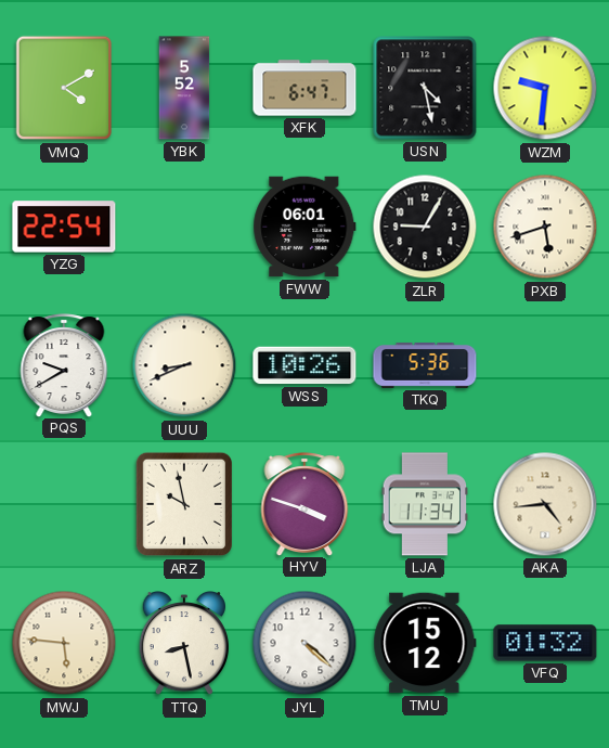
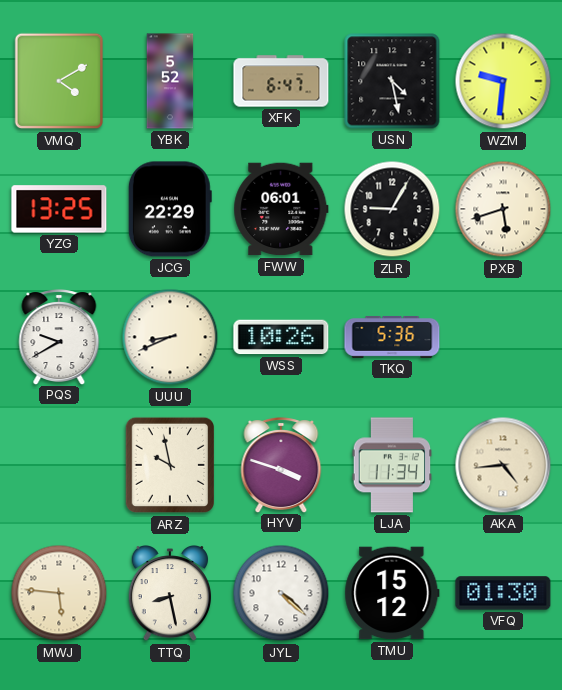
YZG: 22:54 -> 13:25
JCG: none -> 22:29
VFQ: 01:32 -> 01:30
